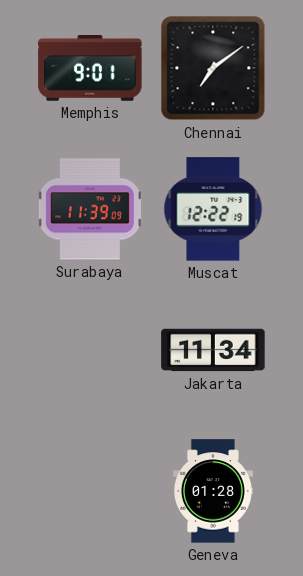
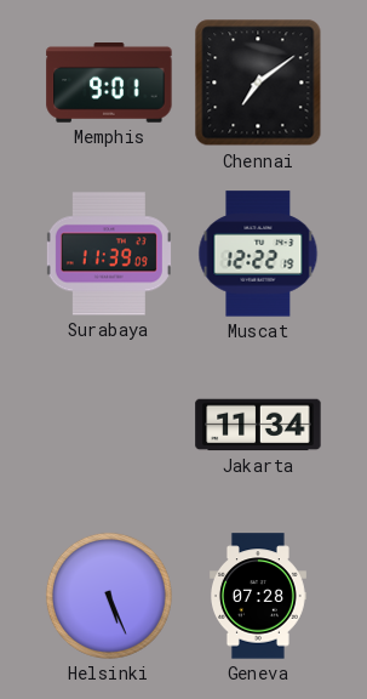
Helsinki: none -> 5:26
Geneva: 01:28 -> 07:28
